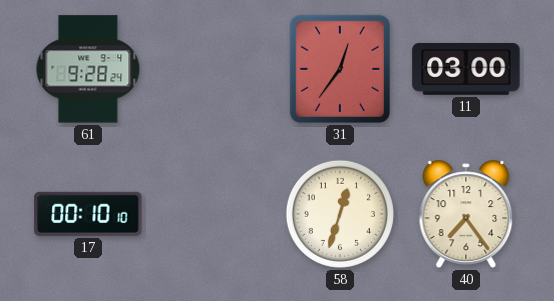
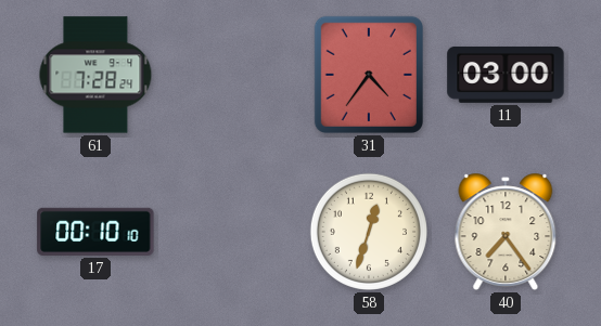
61: 9:28 -> 7:28
31: 12:36 -> 4:36
